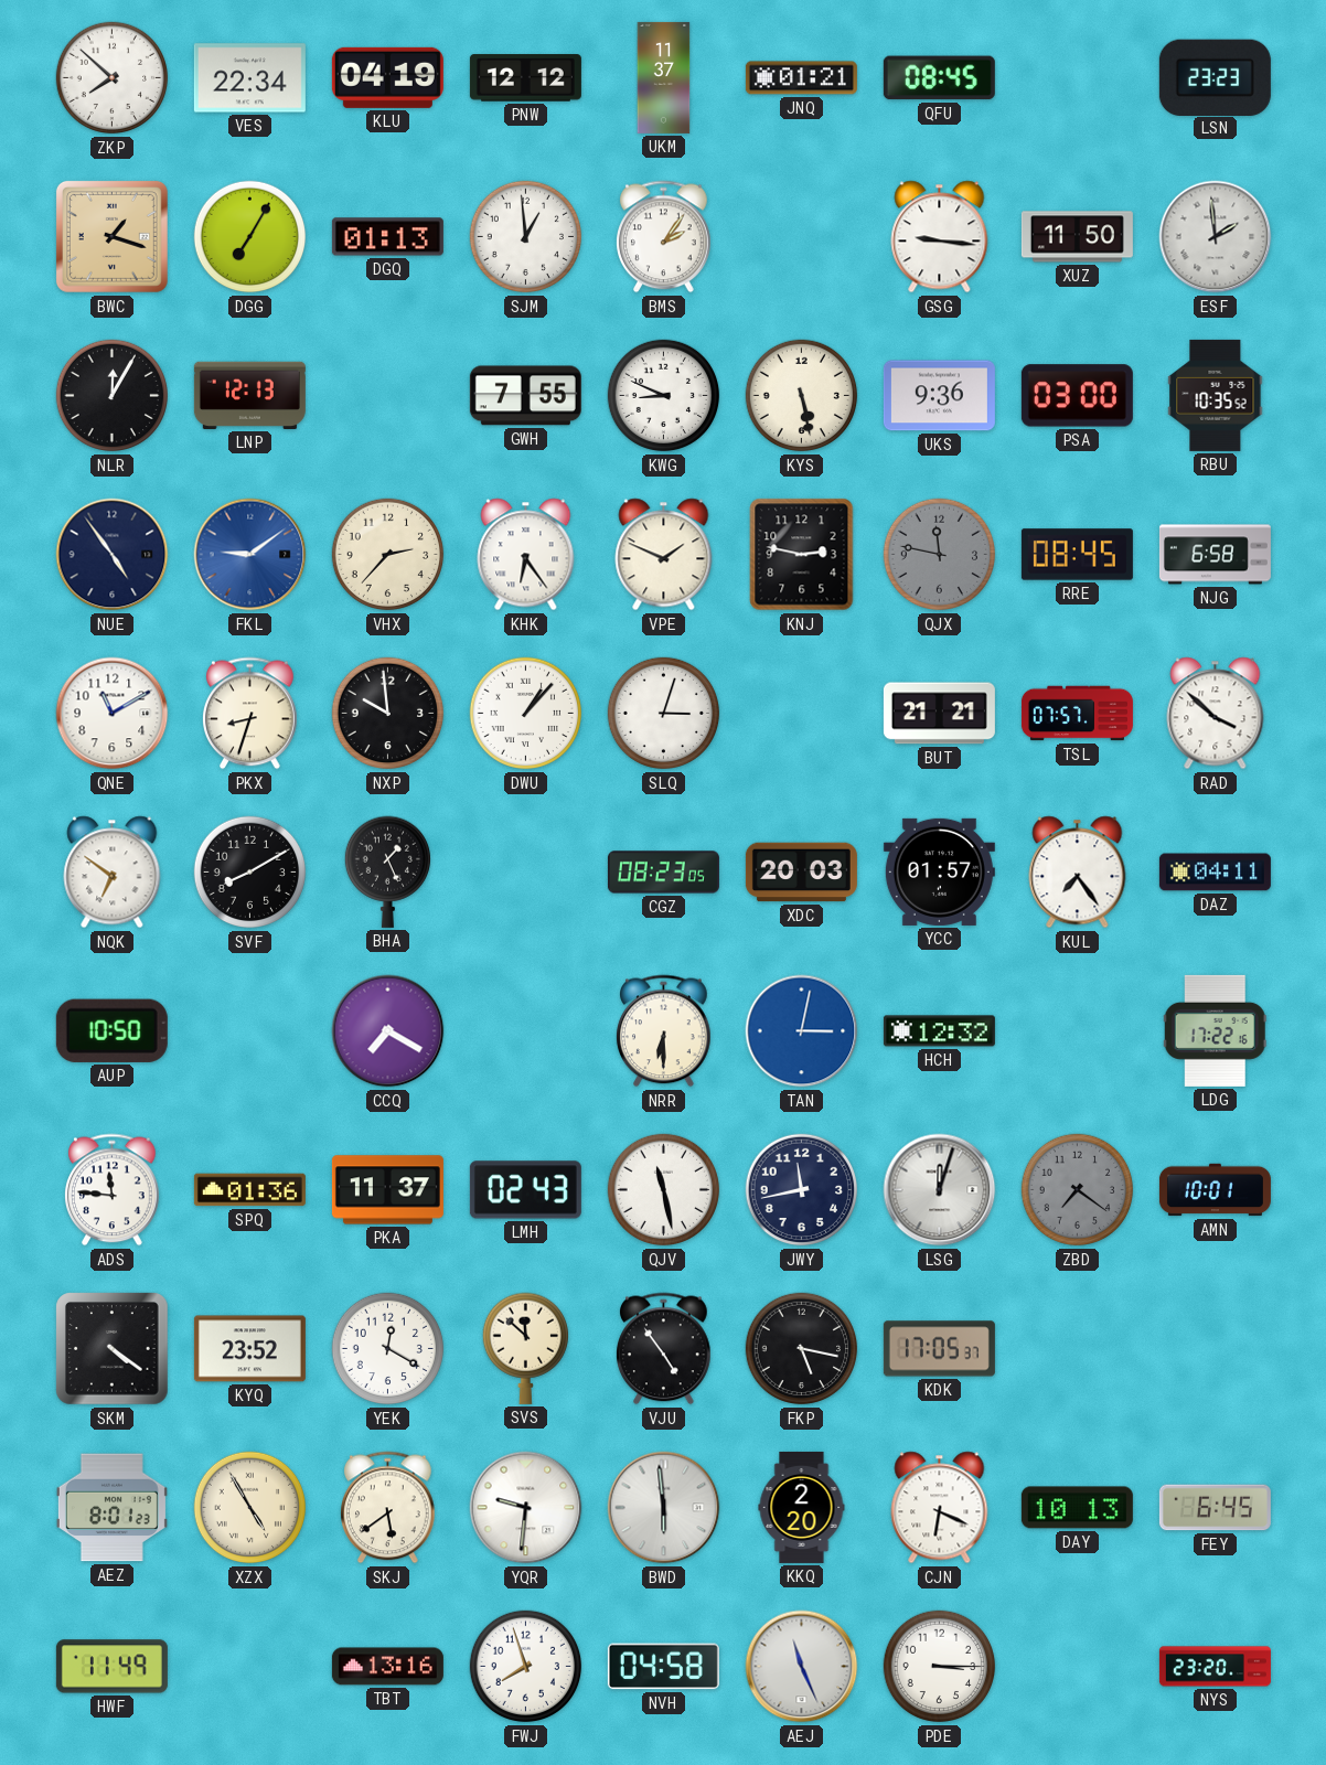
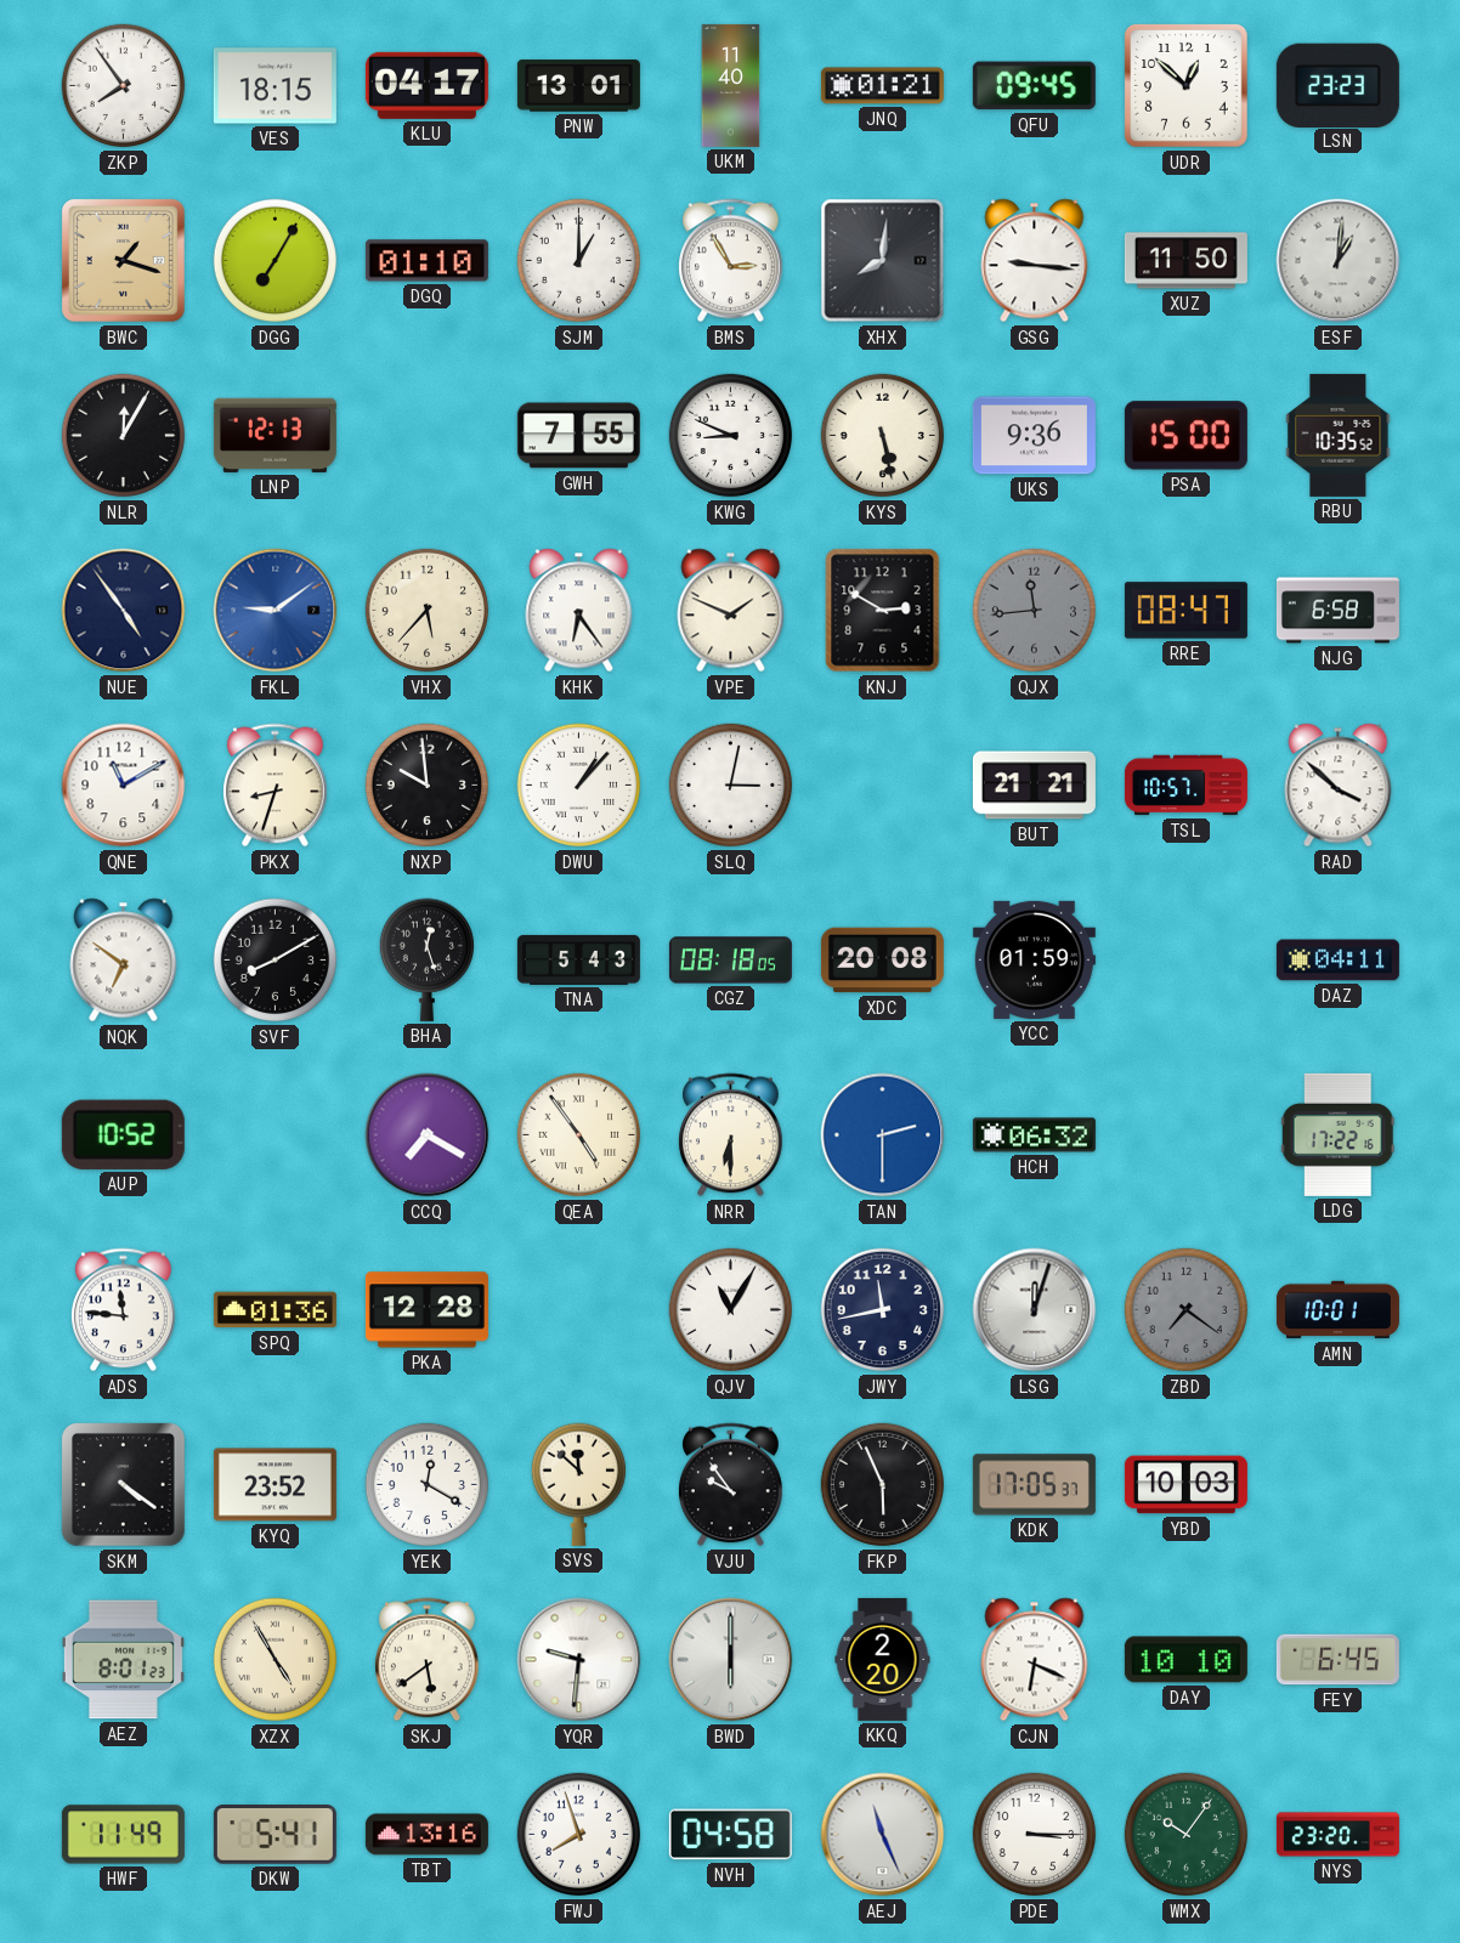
ZKP: 7:52 -> 7:54
VES: 22:34 -> 18:15
KLU: 04:19 -> 04:17
PNW: 12:12 -> 13:01
UKM: 11:37 -> 11:40
QFU: 08:45 -> 09:45
UDR: none -> 12:52
DGQ: 01:13 -> 01:10
SJM: 12:59 -> 1:00
BMS: 2:06 -> 2:55
XHX: none -> 8:01
ESF: 1:59 -> 1:01
PSA: 03:00 -> 15:00
VHX: 2:37 -> 5:37
KNJ: 2:47 -> 2:50
QJX: 11:47 -> 11:44
RRE: 08:45 -> 08:47
SLQ: 3:03 -> 3:02
TSL: 07:57 -> 10:57
BHA: 1:26 -> 12:27
TNA: none -> 5:43
CGZ: 08:23 -> 08:18
XDC: 20:03 -> 20:08
YCC: 01:57 -> 01:59
KUL: 7:24 -> none
AUP: 10:50 -> 10:52
QEA: none -> 4:54
TAN: 3:02 -> 2:30
HCH: 12:32 -> 06:32
PKA: 11:37 -> 12:28
LMH: 02:43 -> none
QJV: 11:28 -> 11:05
VJU: 4:54 -> 9:54
FKP: 5:17 -> 5:56
YBD: none -> 10:03
BWD: 5:59 -> 6:00
DAY: 10:13 -> 10:10
DKW: none -> 5:41
WMX: none -> 10:06
